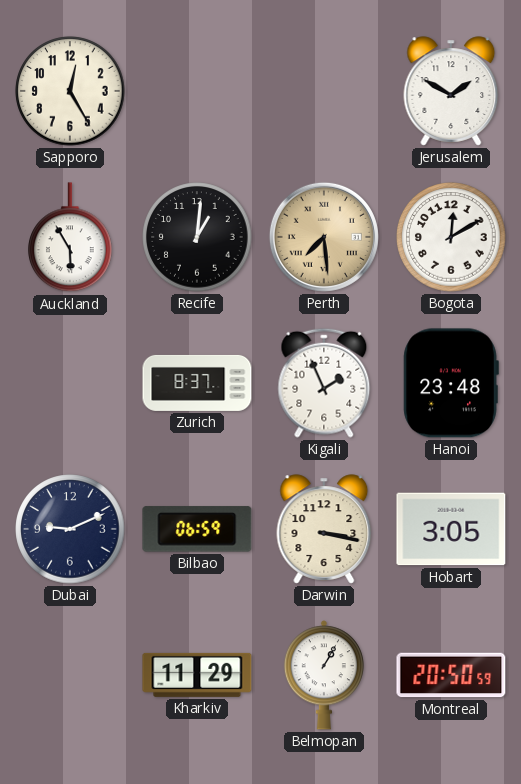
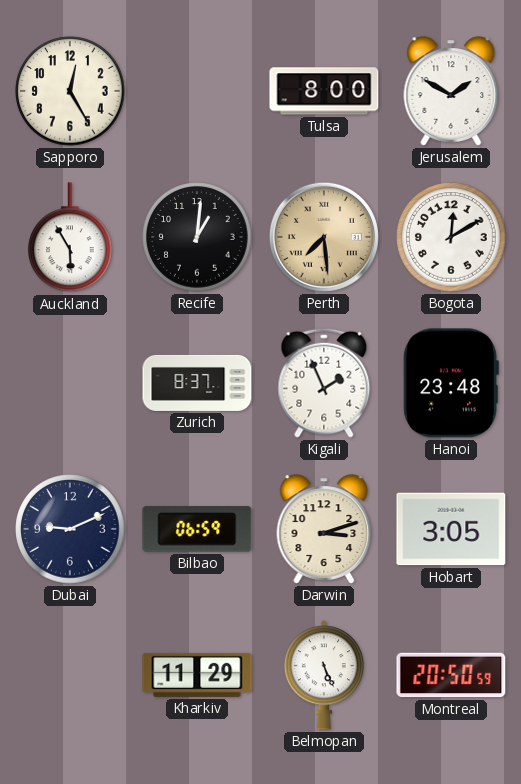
Tulsa: none -> 8:00
Darwin: 3:17 -> 3:12
Belmopan: 1:05 -> 5:26
